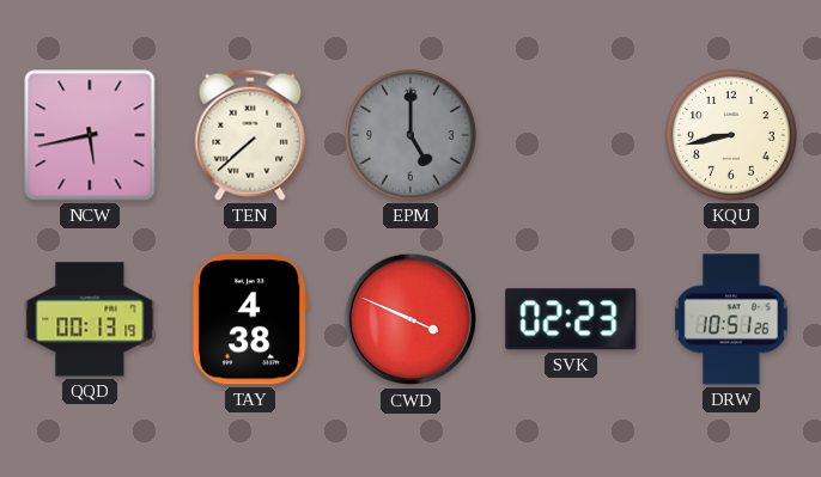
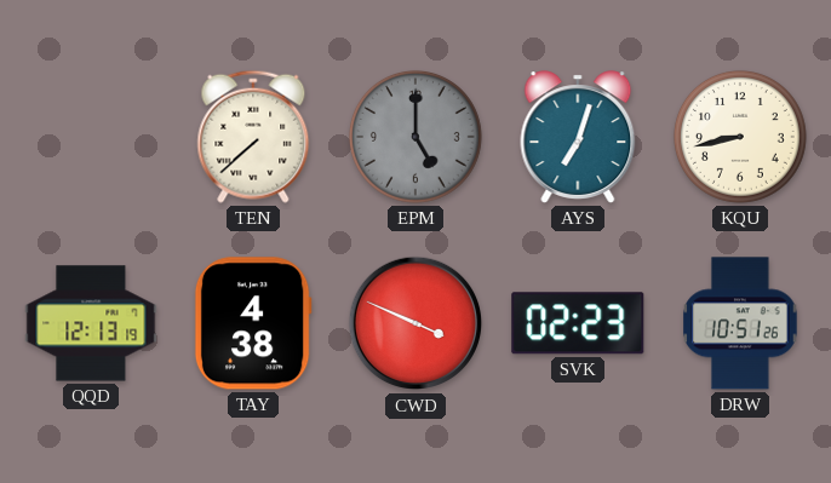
NCW: 5:43 -> none
AYS: none -> 7:03
QQD: 00:13 -> 12:13
